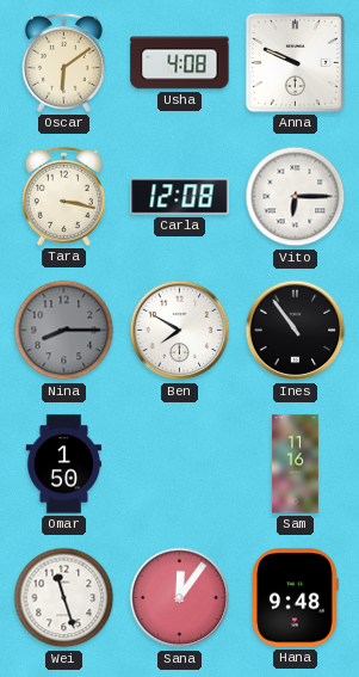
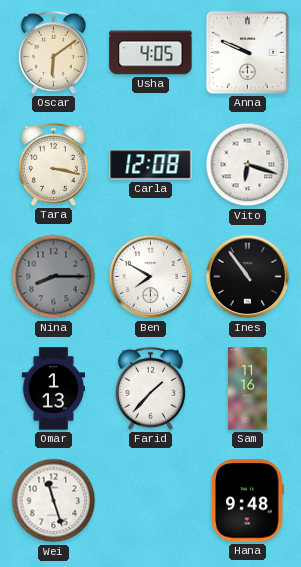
Usha: 4:08 -> 4:05
Vito: 6:15 -> 6:18
Omar: 1:50 -> 1:13
Farid: none -> 1:37
Sana: 12:06 -> none
